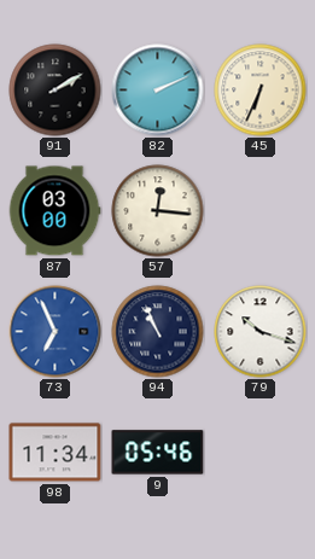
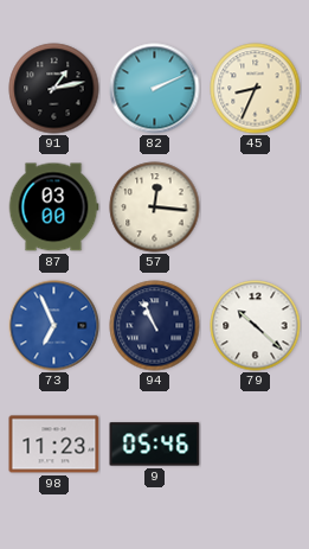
91: 2:10 -> 1:13
45: 6:34 -> 8:34
79: 10:18 -> 10:22
98: 11:34 -> 11:23
